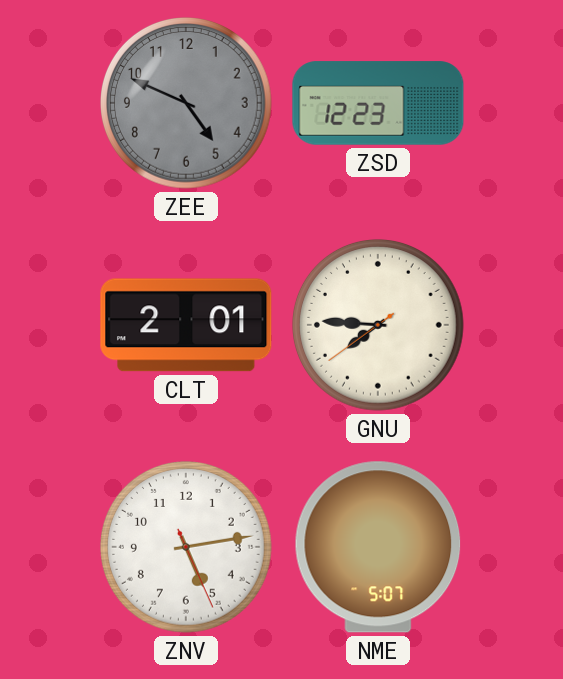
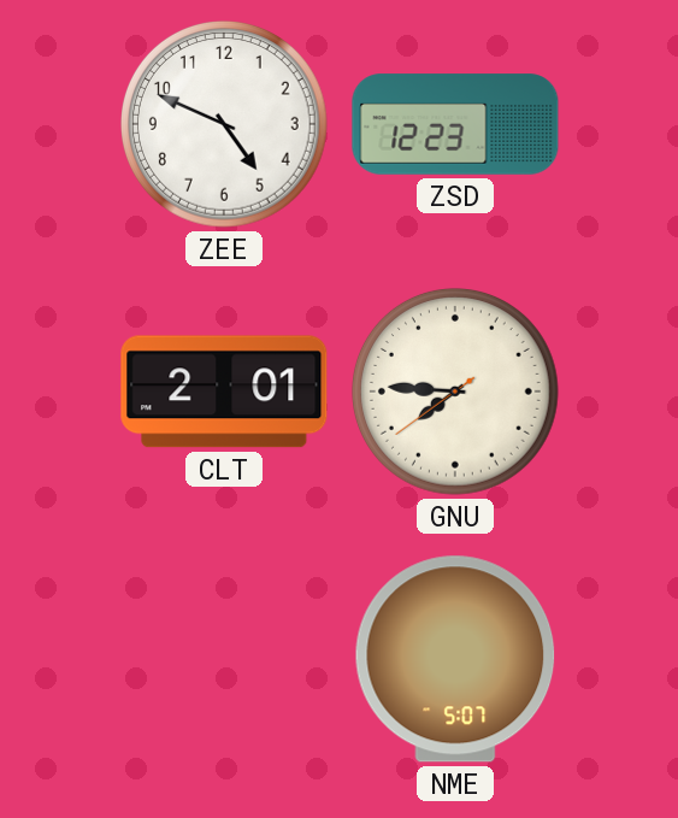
ZEE dial: grey -> white
ZNV: 5:13 -> none
